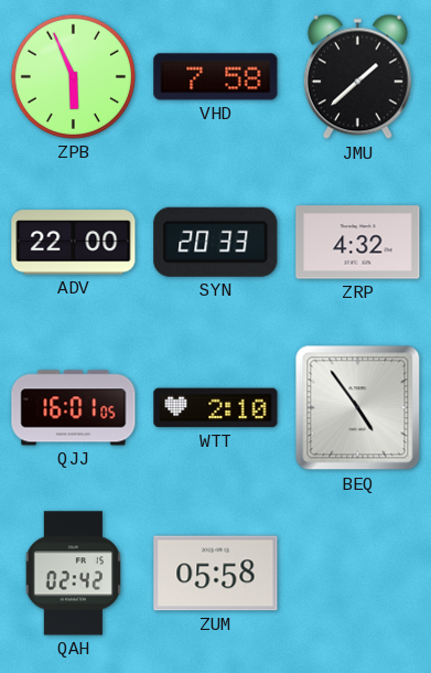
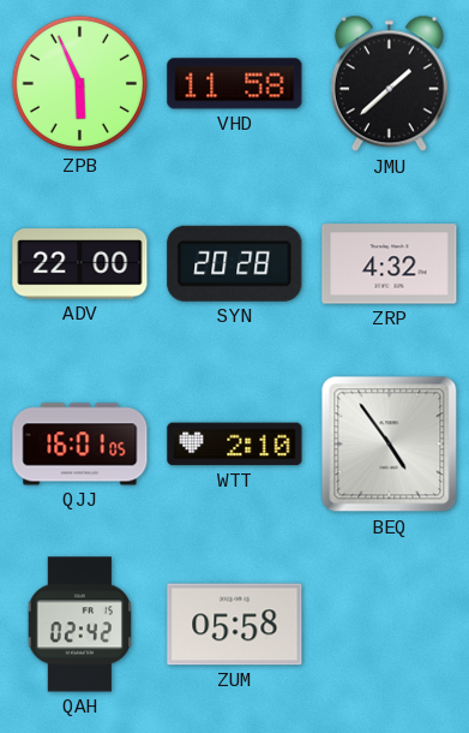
VHD: 7:58 -> 11:58
SYN: 20:33 -> 20:28
